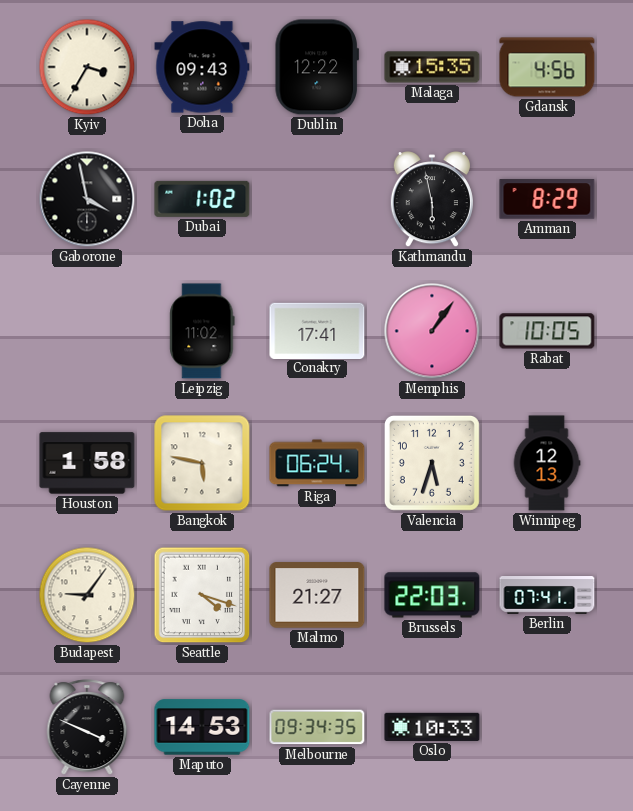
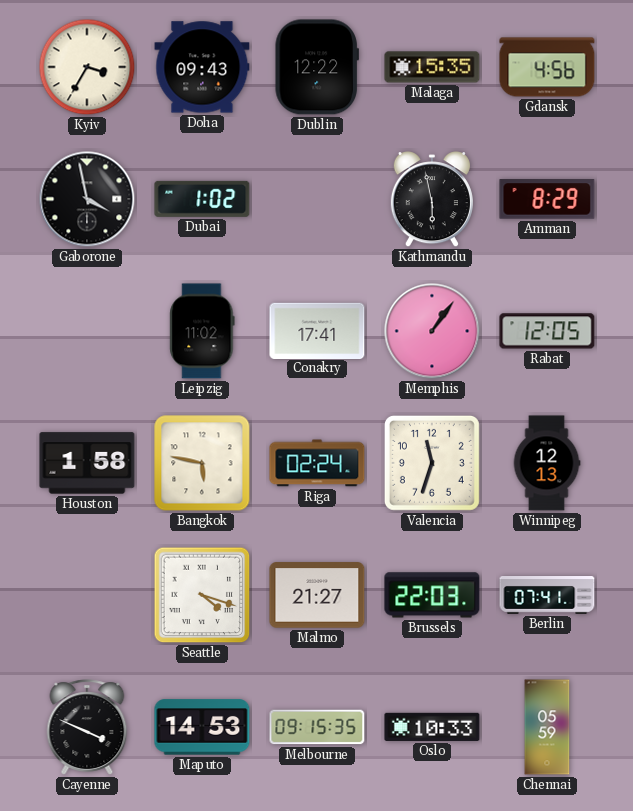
Rabat: 10:05 -> 12:05
Riga: 06:24 -> 02:24
Valencia: 5:33 -> 11:33
Budapest: 9:06 -> none
Melbourne: 09:34 -> 09:15
Chennai: none -> 05:59
